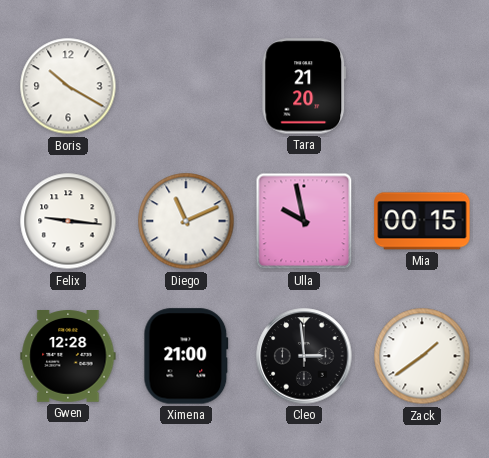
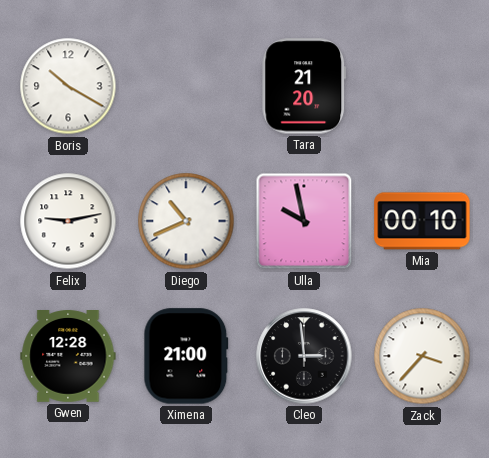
Felix: 9:16 -> 9:13
Diego: 11:11 -> 10:41
Mia: 00:15 -> 00:10
Zack: 1:39 -> 3:37
